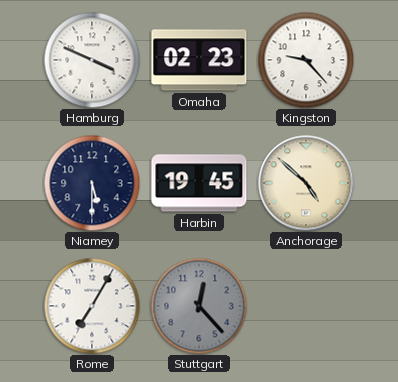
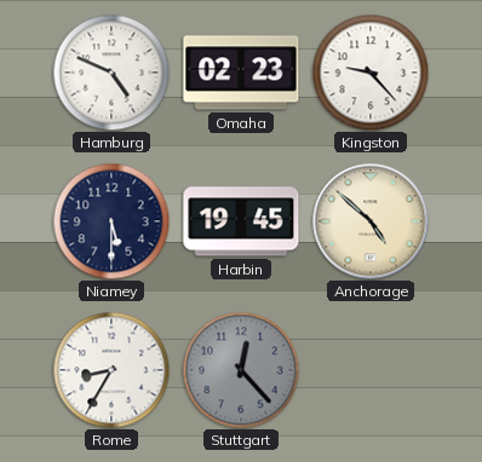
Hamburg: 3:49 -> 4:49
Rome: 7:05 -> 8:35
